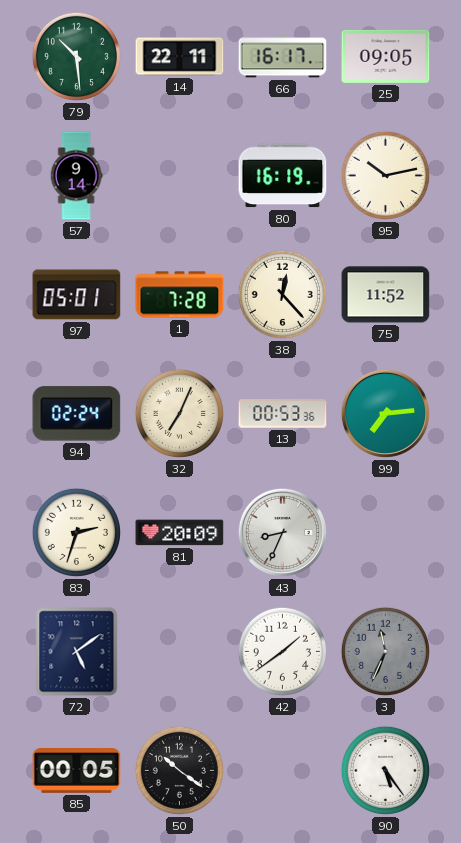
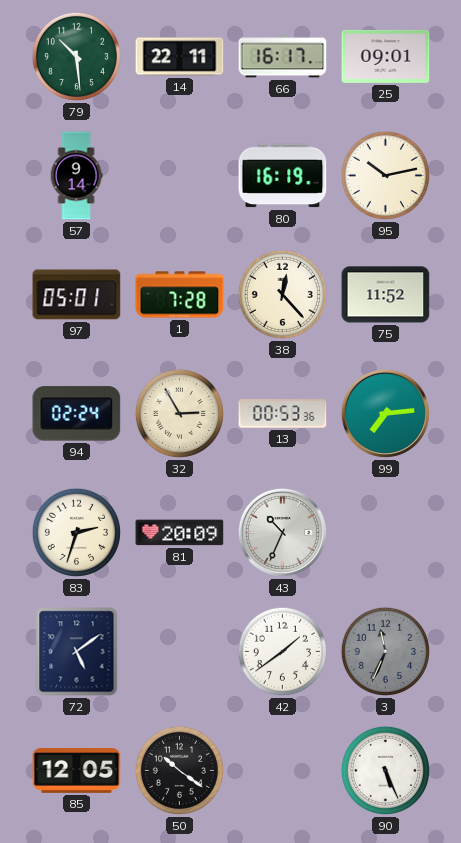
25: 09:05 -> 09:01
32: 7:04 -> 2:55
43: 8:34 -> 10:34
85: 00:05 -> 12:05
90: 5:24 -> 5:26
